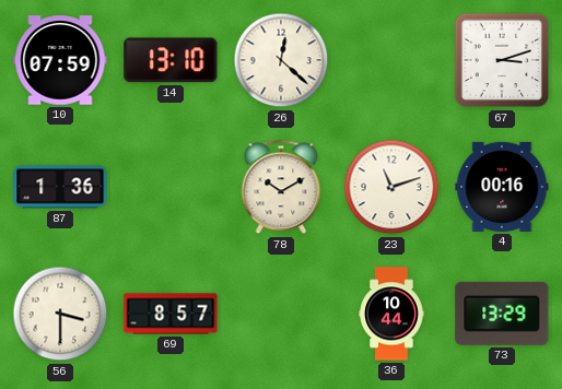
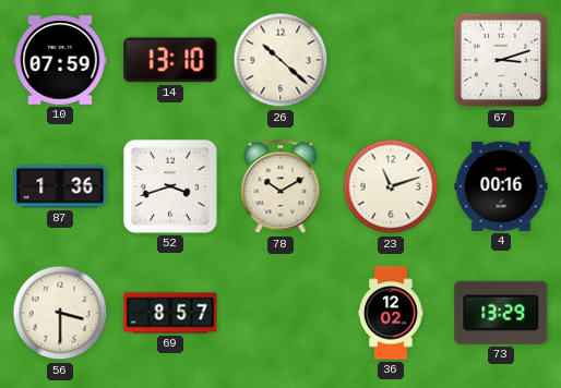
26: 12:22 -> 10:22
52: none -> 3:42
36: 10:44 -> 12:02
